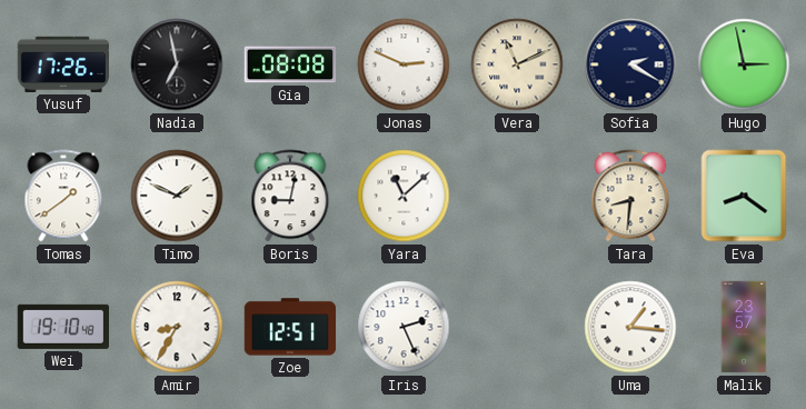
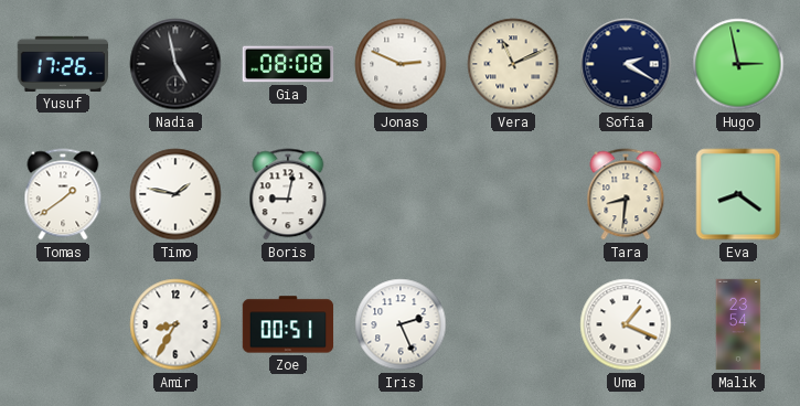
Nadia: 6:58 -> 4:58
Timo: 1:49 -> 1:47
Yara: 11:08 -> none
Wei: 19:10 -> none
Zoe: 12:51 -> 00:51
Uma: 1:16 -> 1:19
Malik: 23:57 -> 23:54
